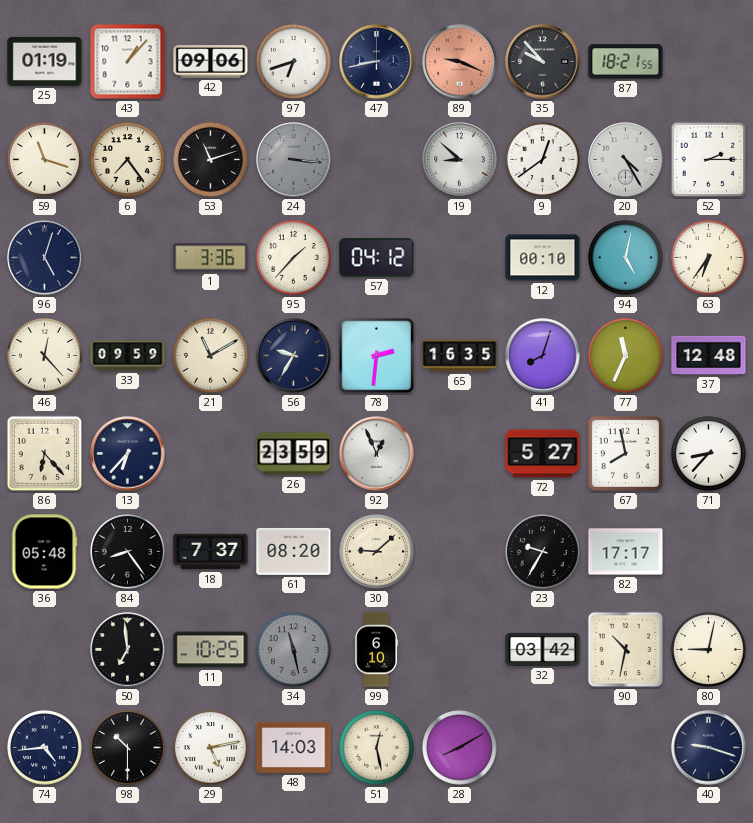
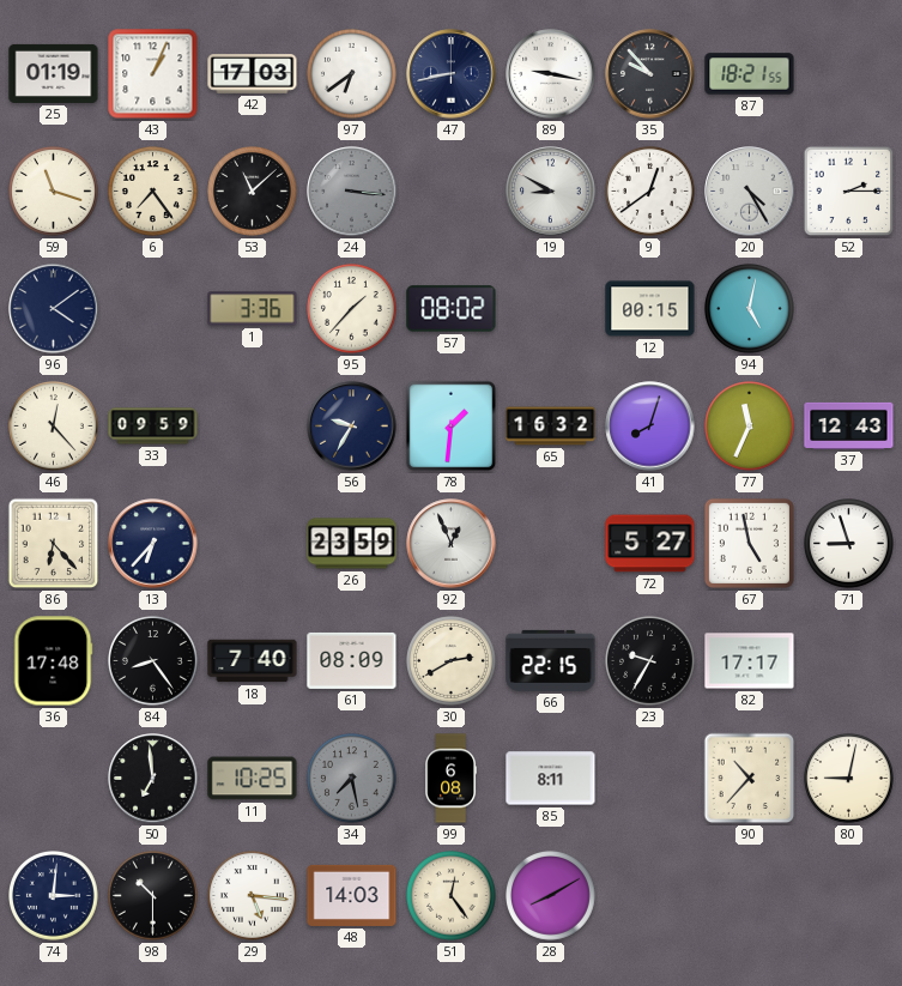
43: 1:07 -> 1:04
42: 09:06 -> 17:03
97: 6:42 -> 6:39
89: 9:19 -> 9:17
89 dial: salmon -> white
53: 11:12 -> 11:08
19: 8:52 -> 8:50
96: 5:03 -> 4:09
57: 04:12 -> 08:02
12: 00:10 -> 00:15
63: 6:36 -> none
21: 11:10 -> none
78: 2:31 -> 1:31
65: 16:35 -> 16:32
37: 12:48 -> 12:43
67: 7:58 -> 4:58
71: 8:37 -> 8:57
36: 05:48 -> 17:48
18: 7:37 -> 7:40
61: 08:20 -> 08:09
30: 9:08 -> 2:40
66: none -> 22:15
34: 11:28 -> 7:28
99: 6:10 -> 6:08
85: none -> 8:11
32: 03:42 -> none
90: 10:32 -> 10:37
74: 4:44 -> 3:01
29: 5:13 -> 5:16
51: 12:28 -> 12:24
40: 9:18 -> none
